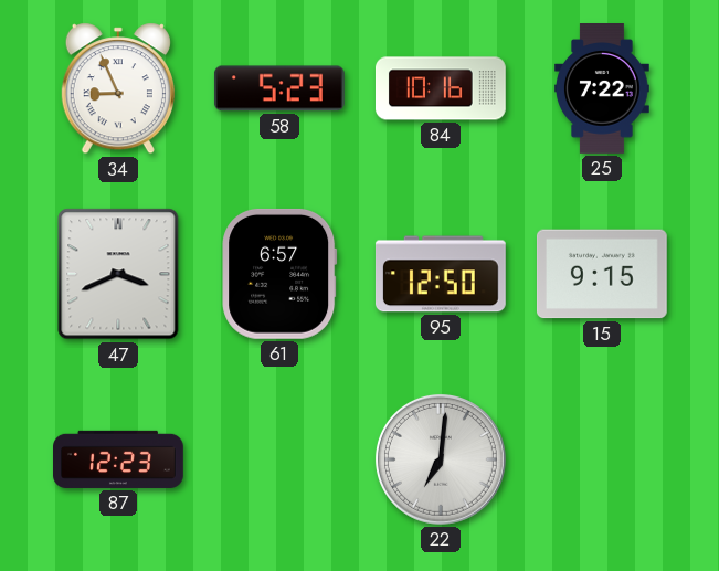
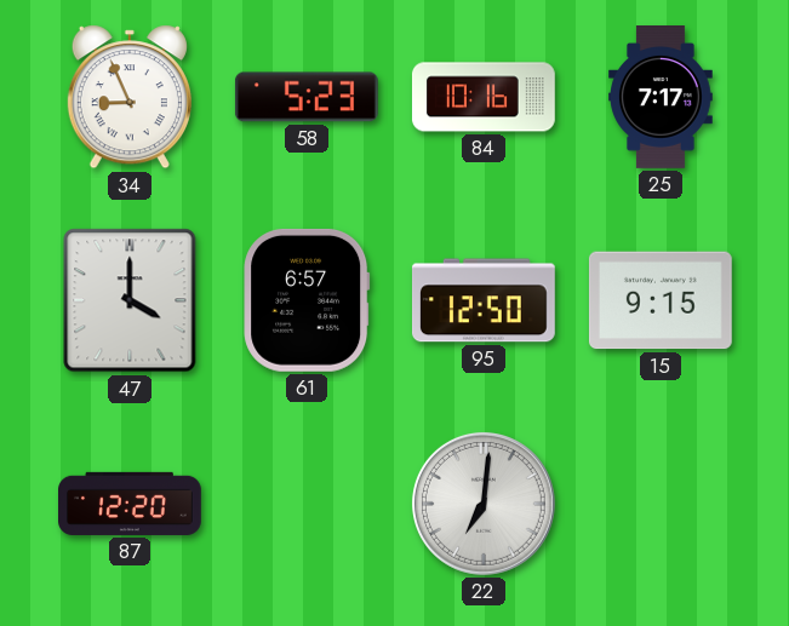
25: 7:22 -> 7:17
47: 3:41 -> 4:00
87: 12:23 -> 12:20
